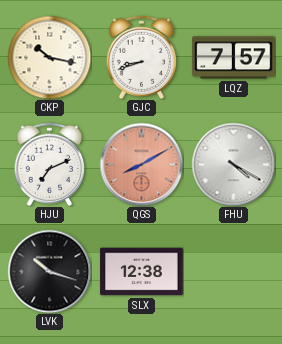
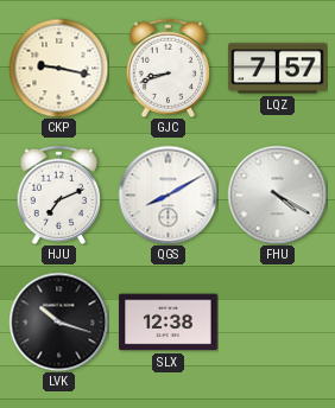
CKP: 10:17 -> 9:17
QGS dial: salmon -> white
